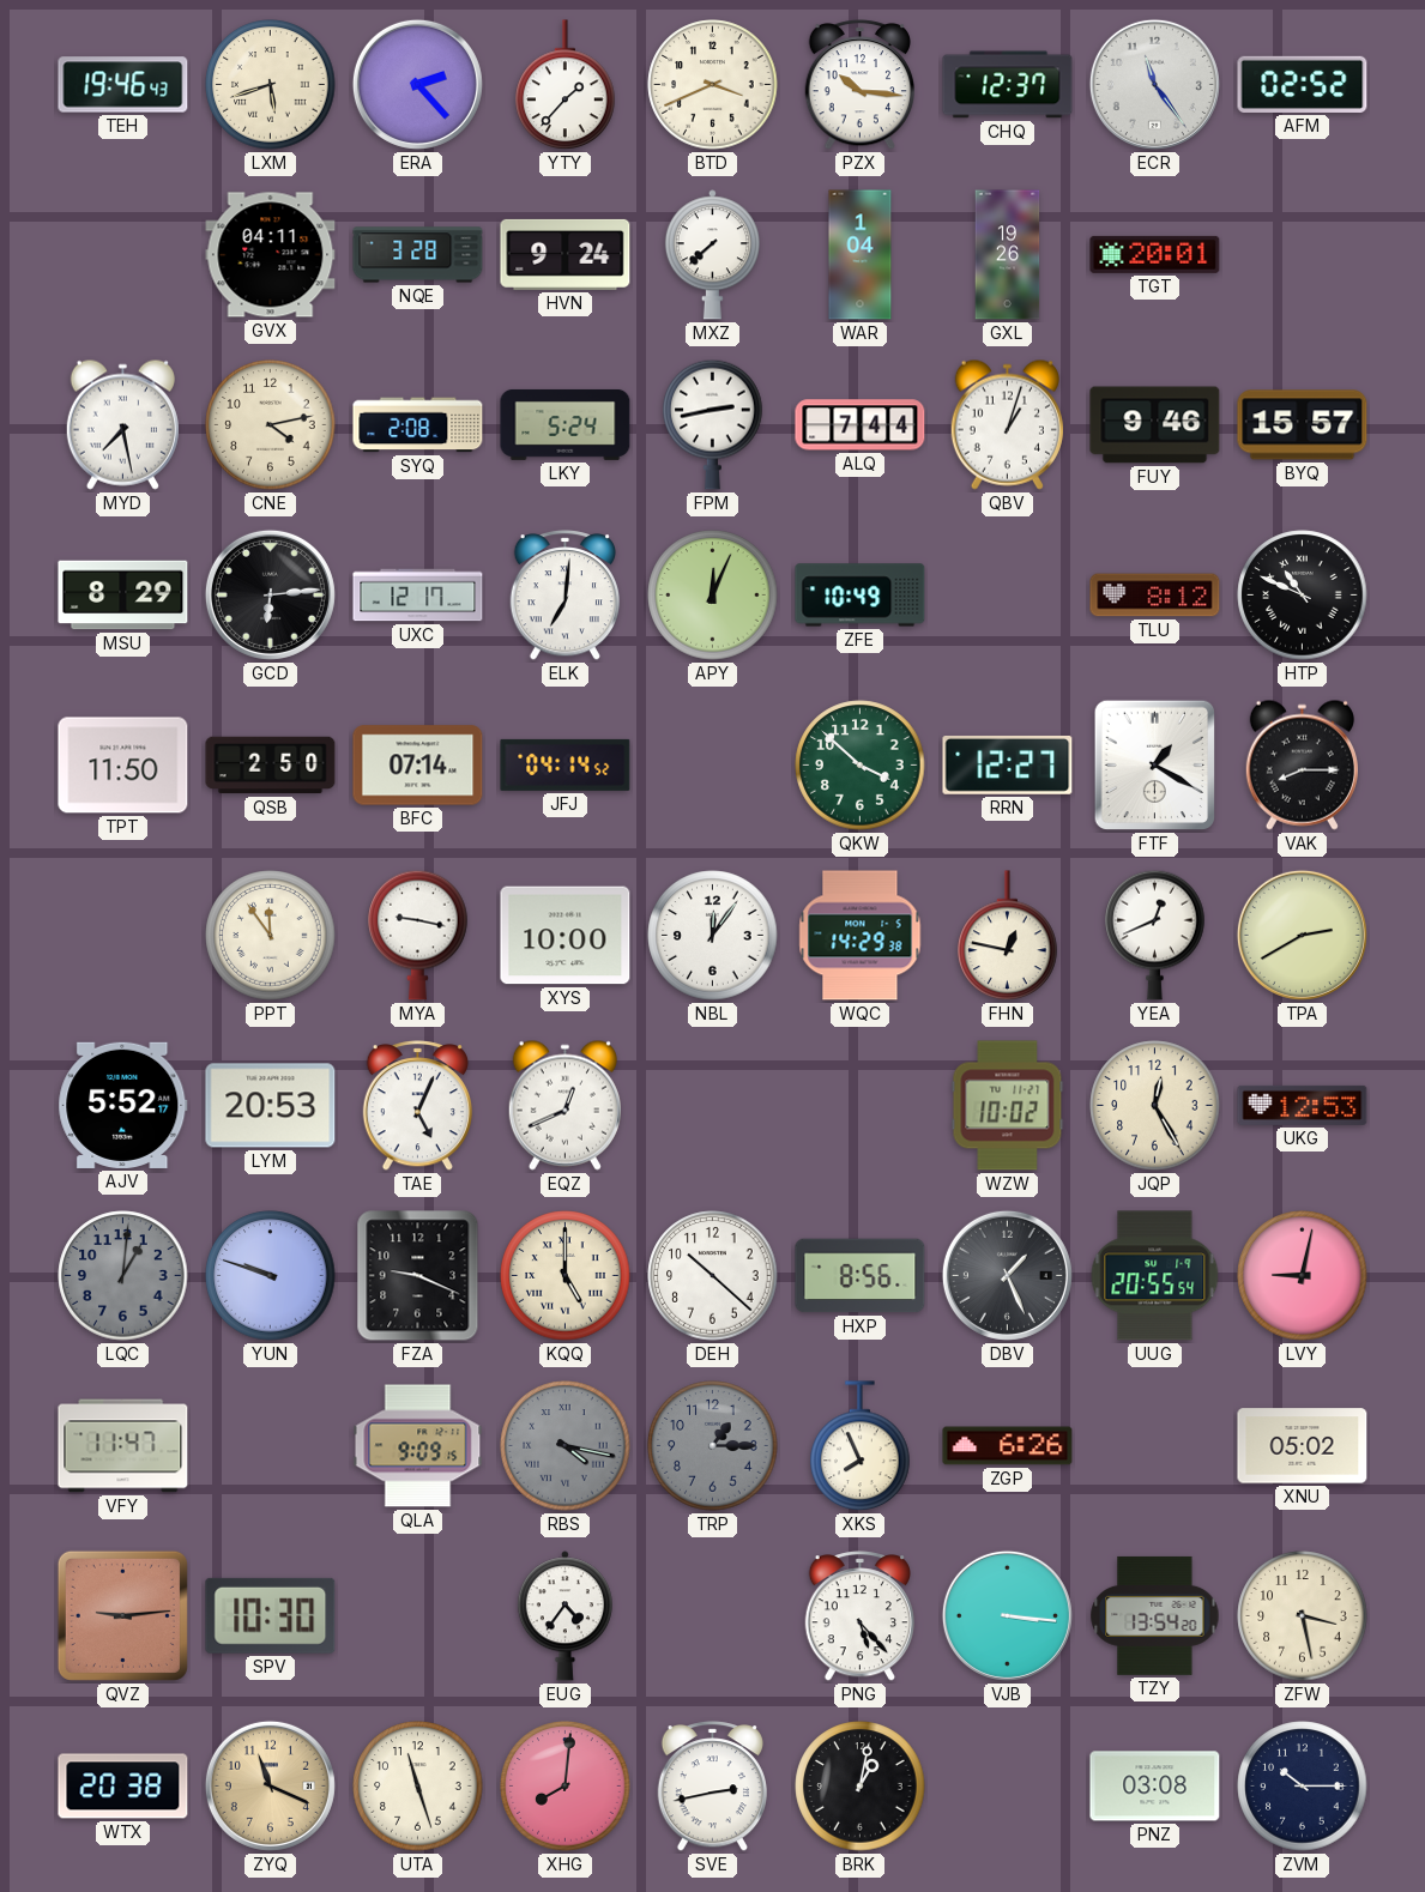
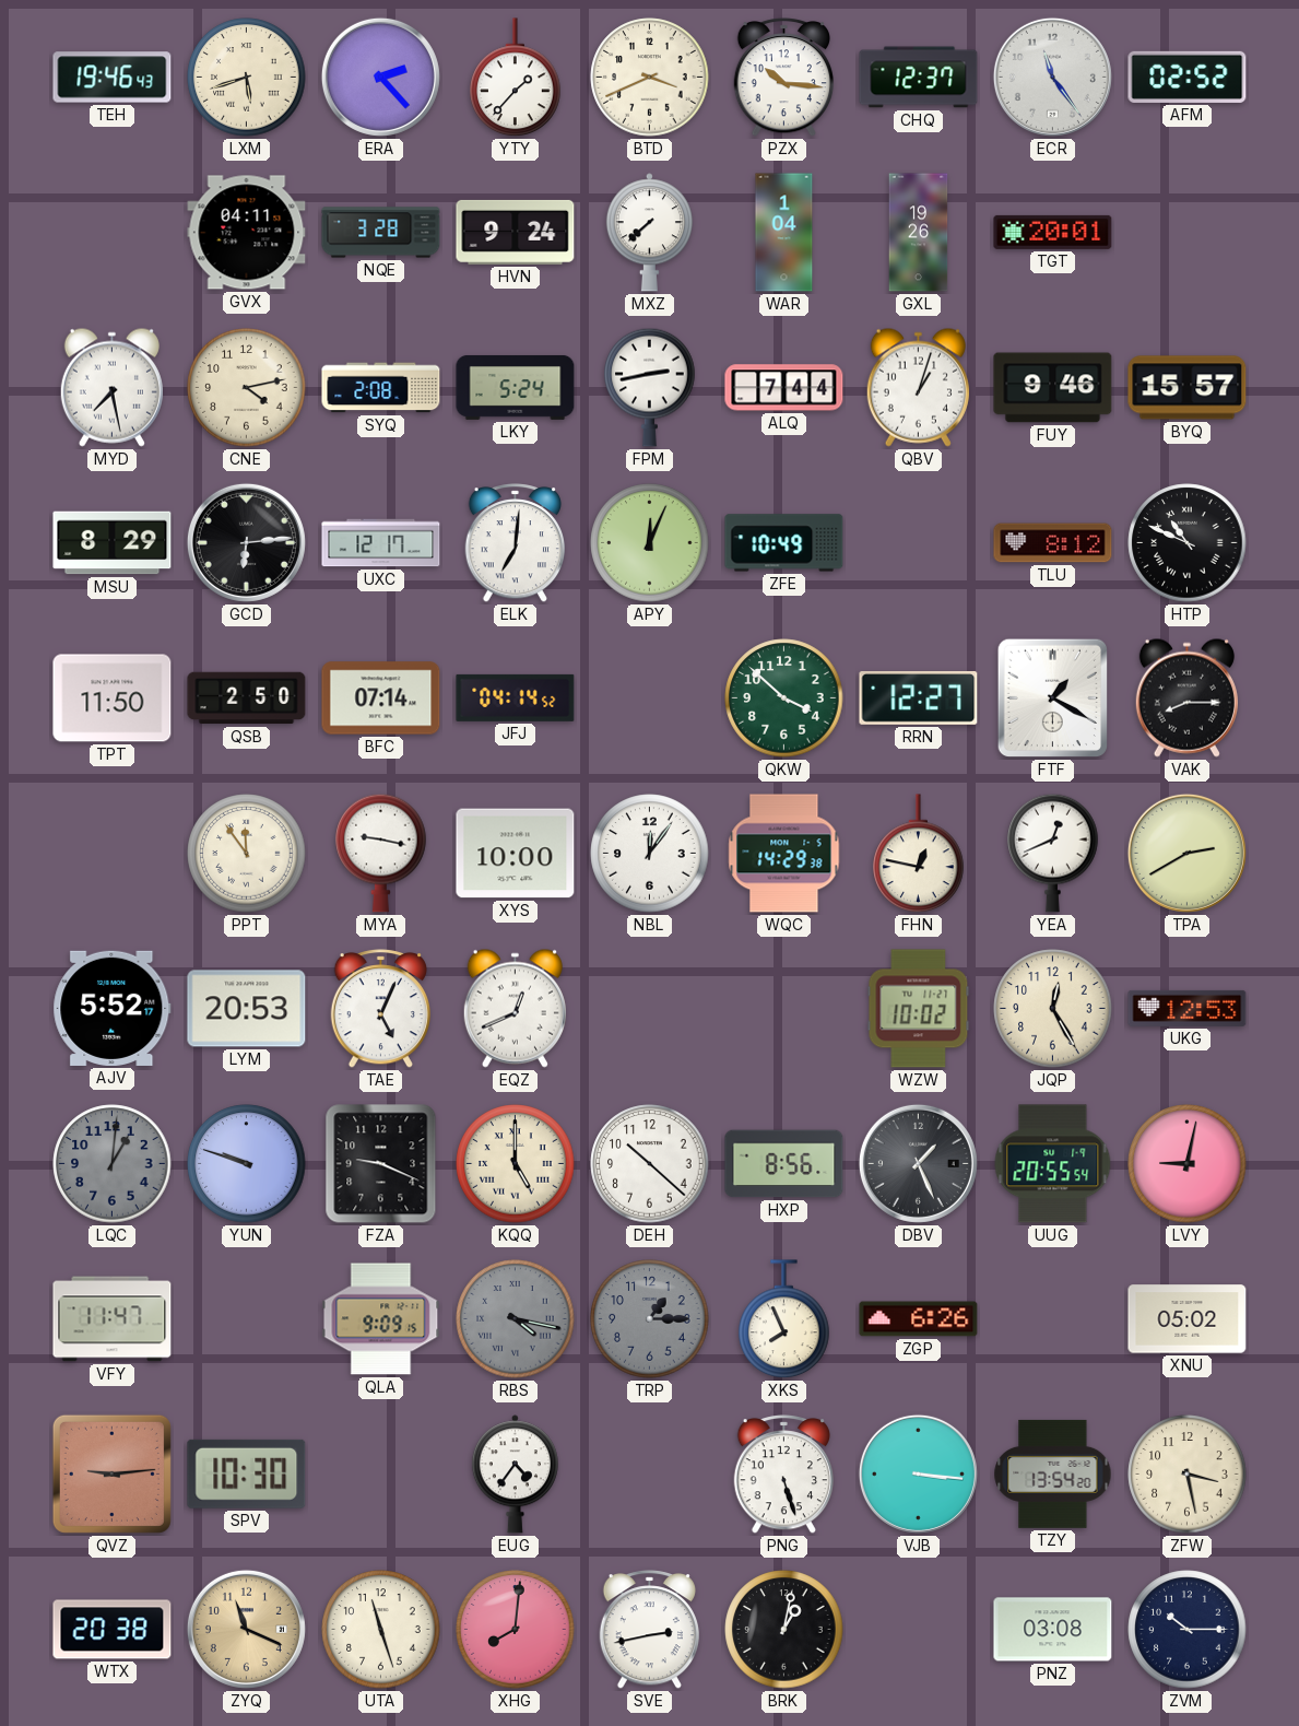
PNG: 5:23 -> 5:27
